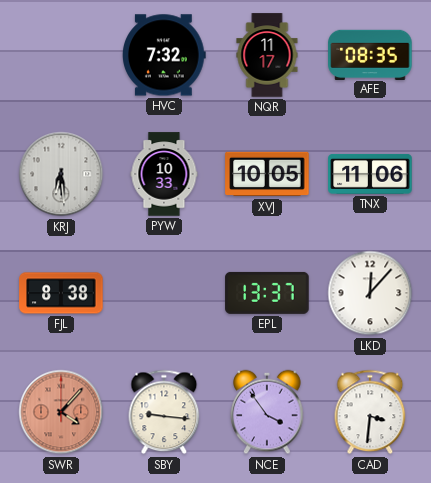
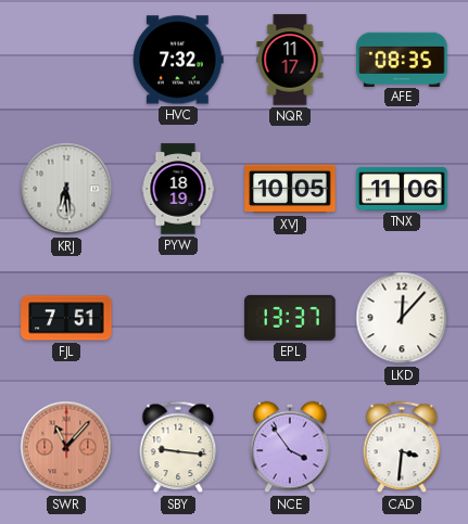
PYW: 10:33 -> 18:19
FJL: 8:38 -> 7:51
SWR: 4:07 -> 11:07
